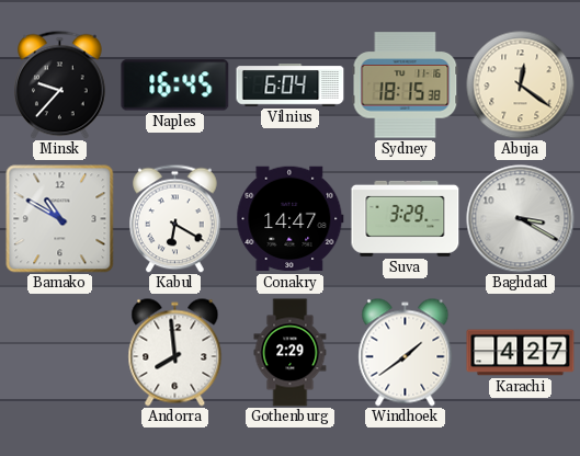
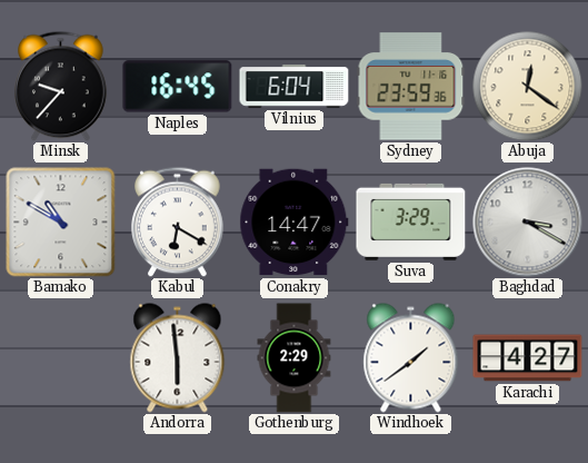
Sydney: 18:15 -> 23:59
Andorra: 7:59 -> 5:59
